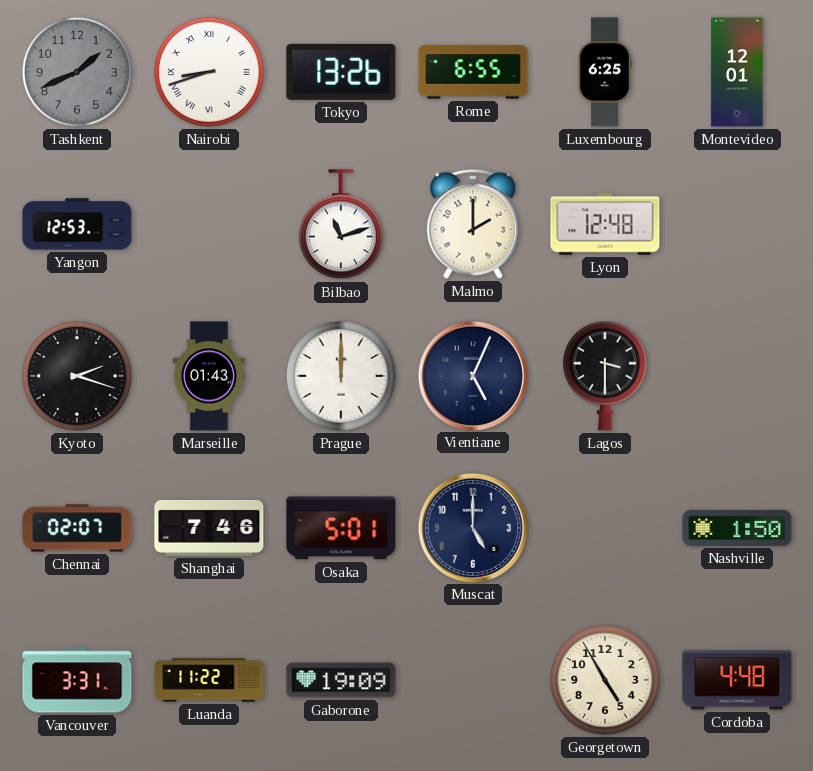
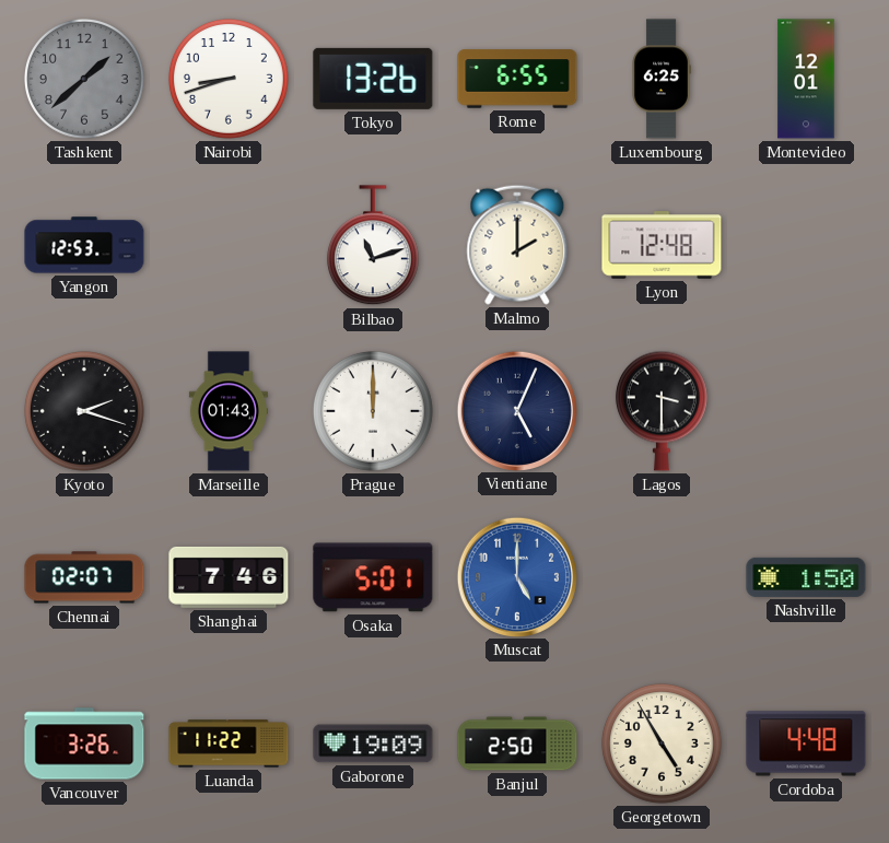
Tashkent: 1:41 -> 1:38
Nairobi numerals: Roman -> Arabic
Muscat dial: navy -> blue
Vancouver: 3:31 -> 3:26
Banjul: none -> 2:50
